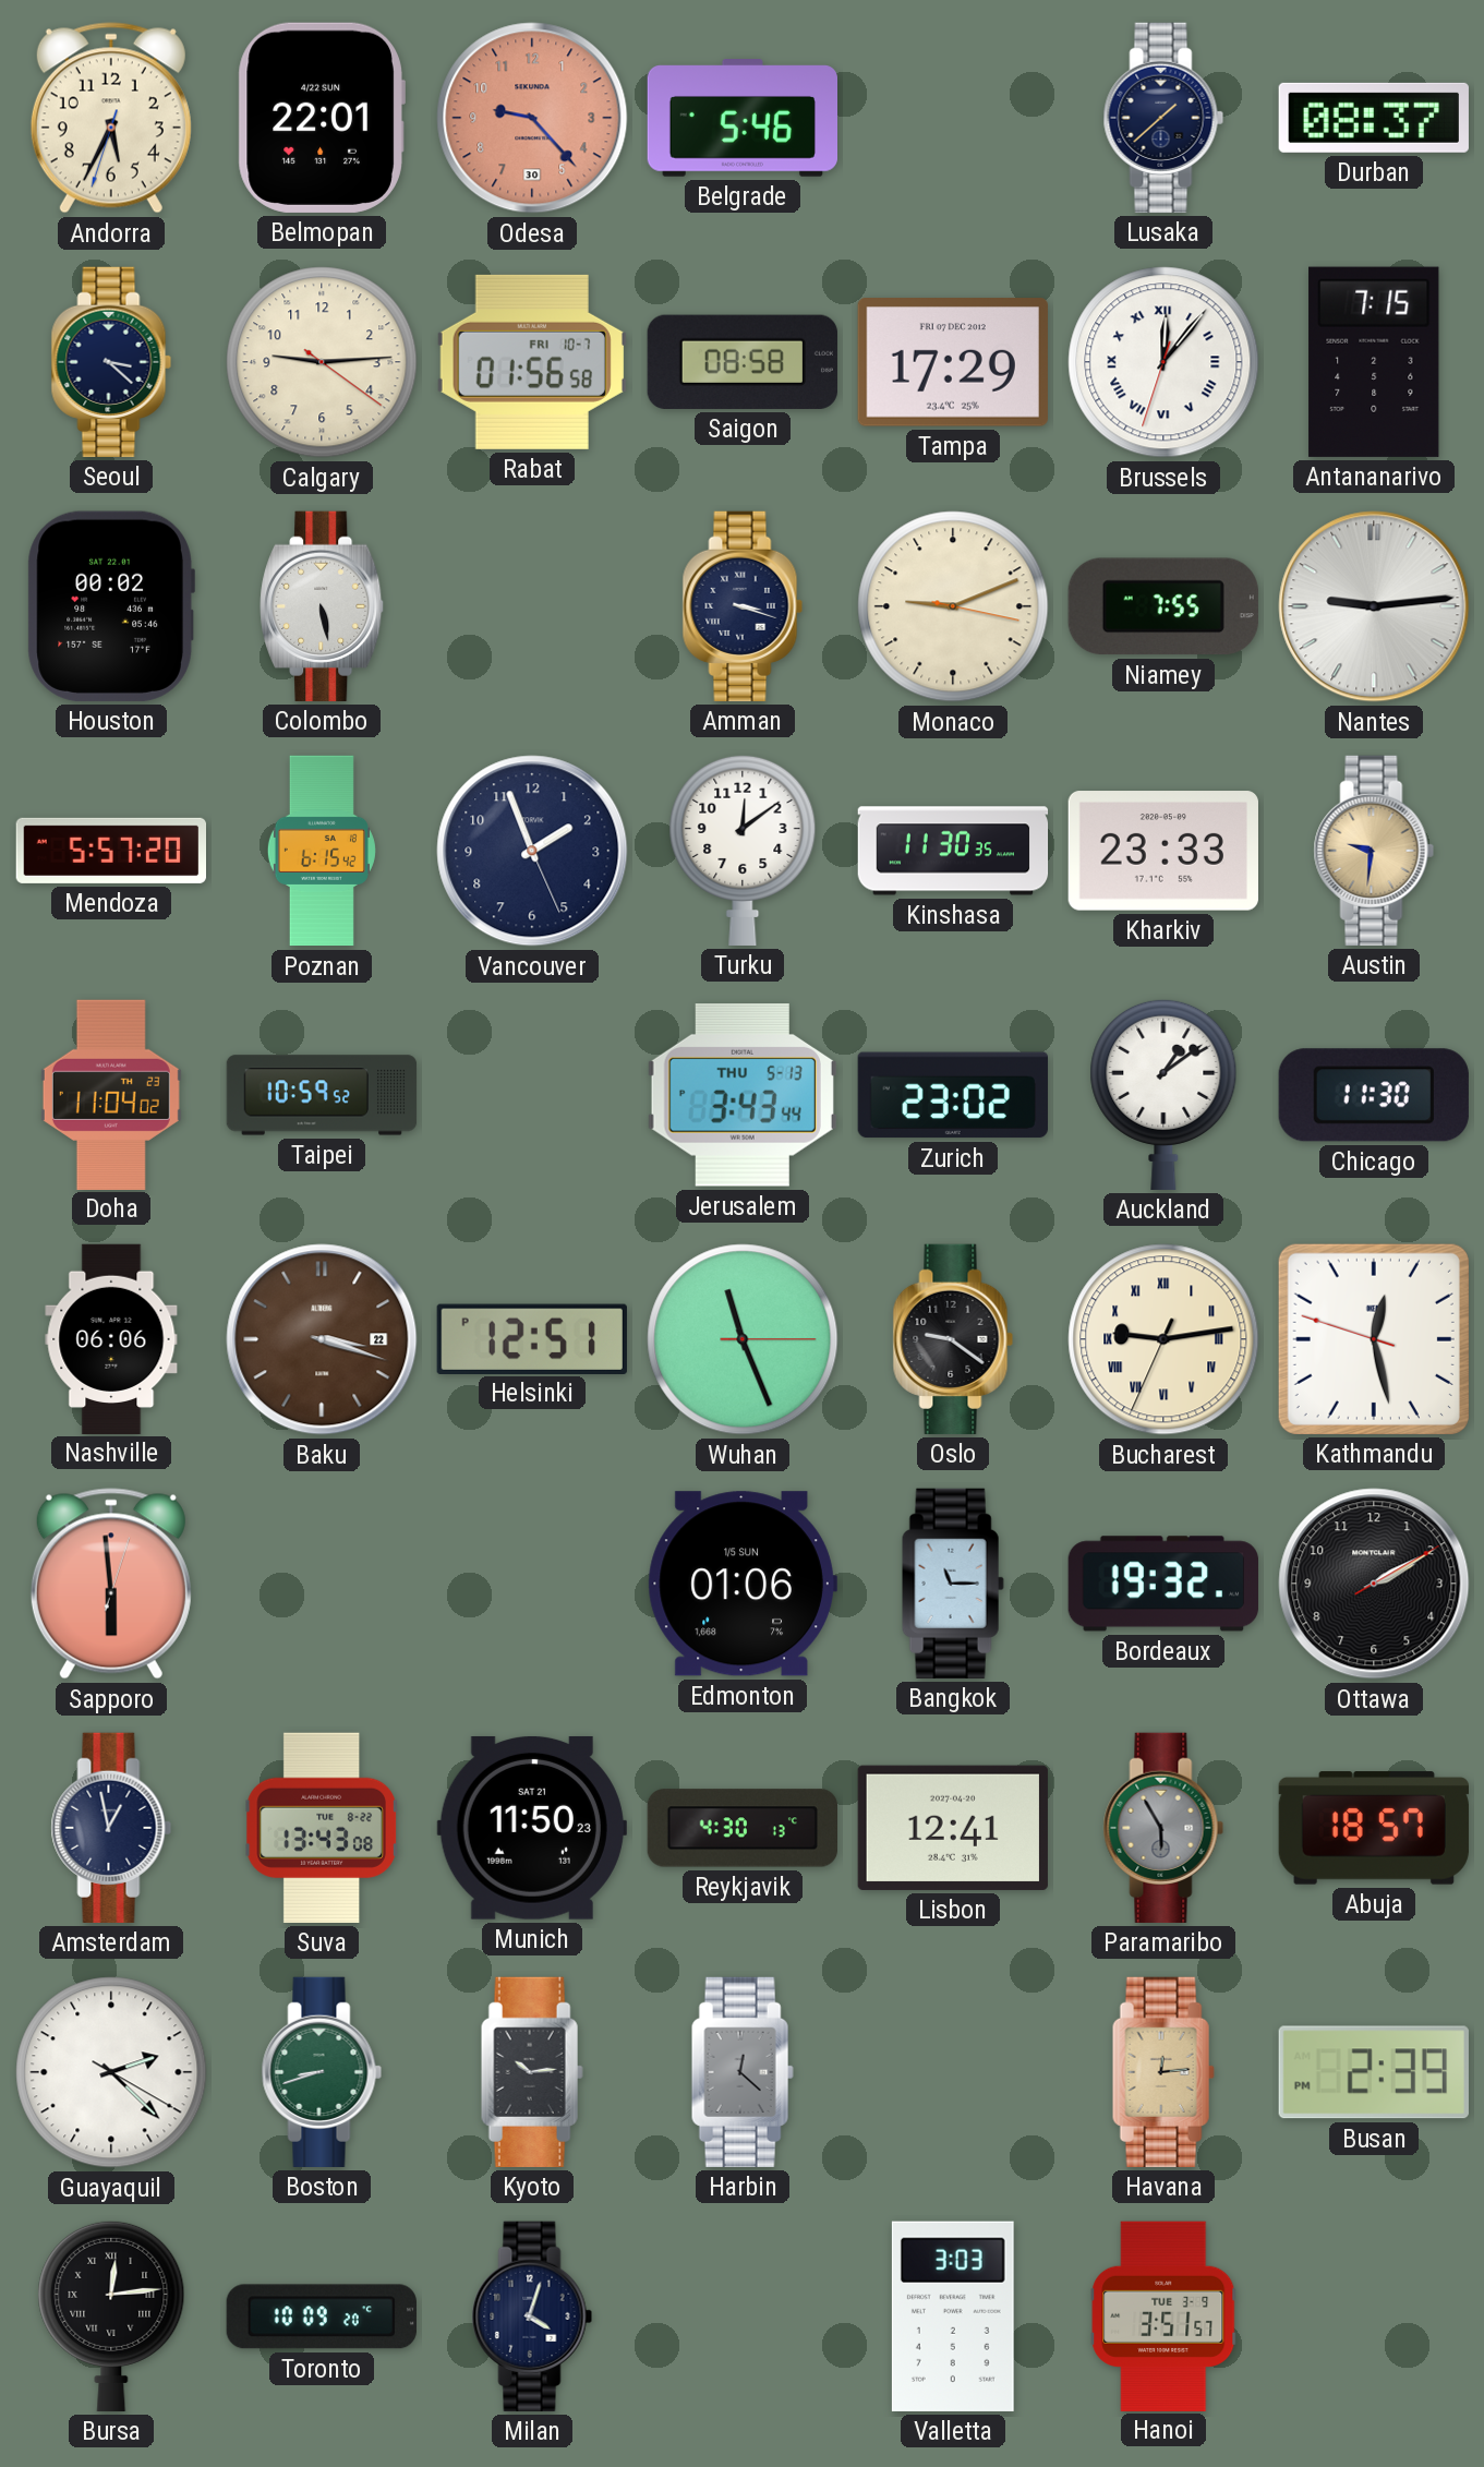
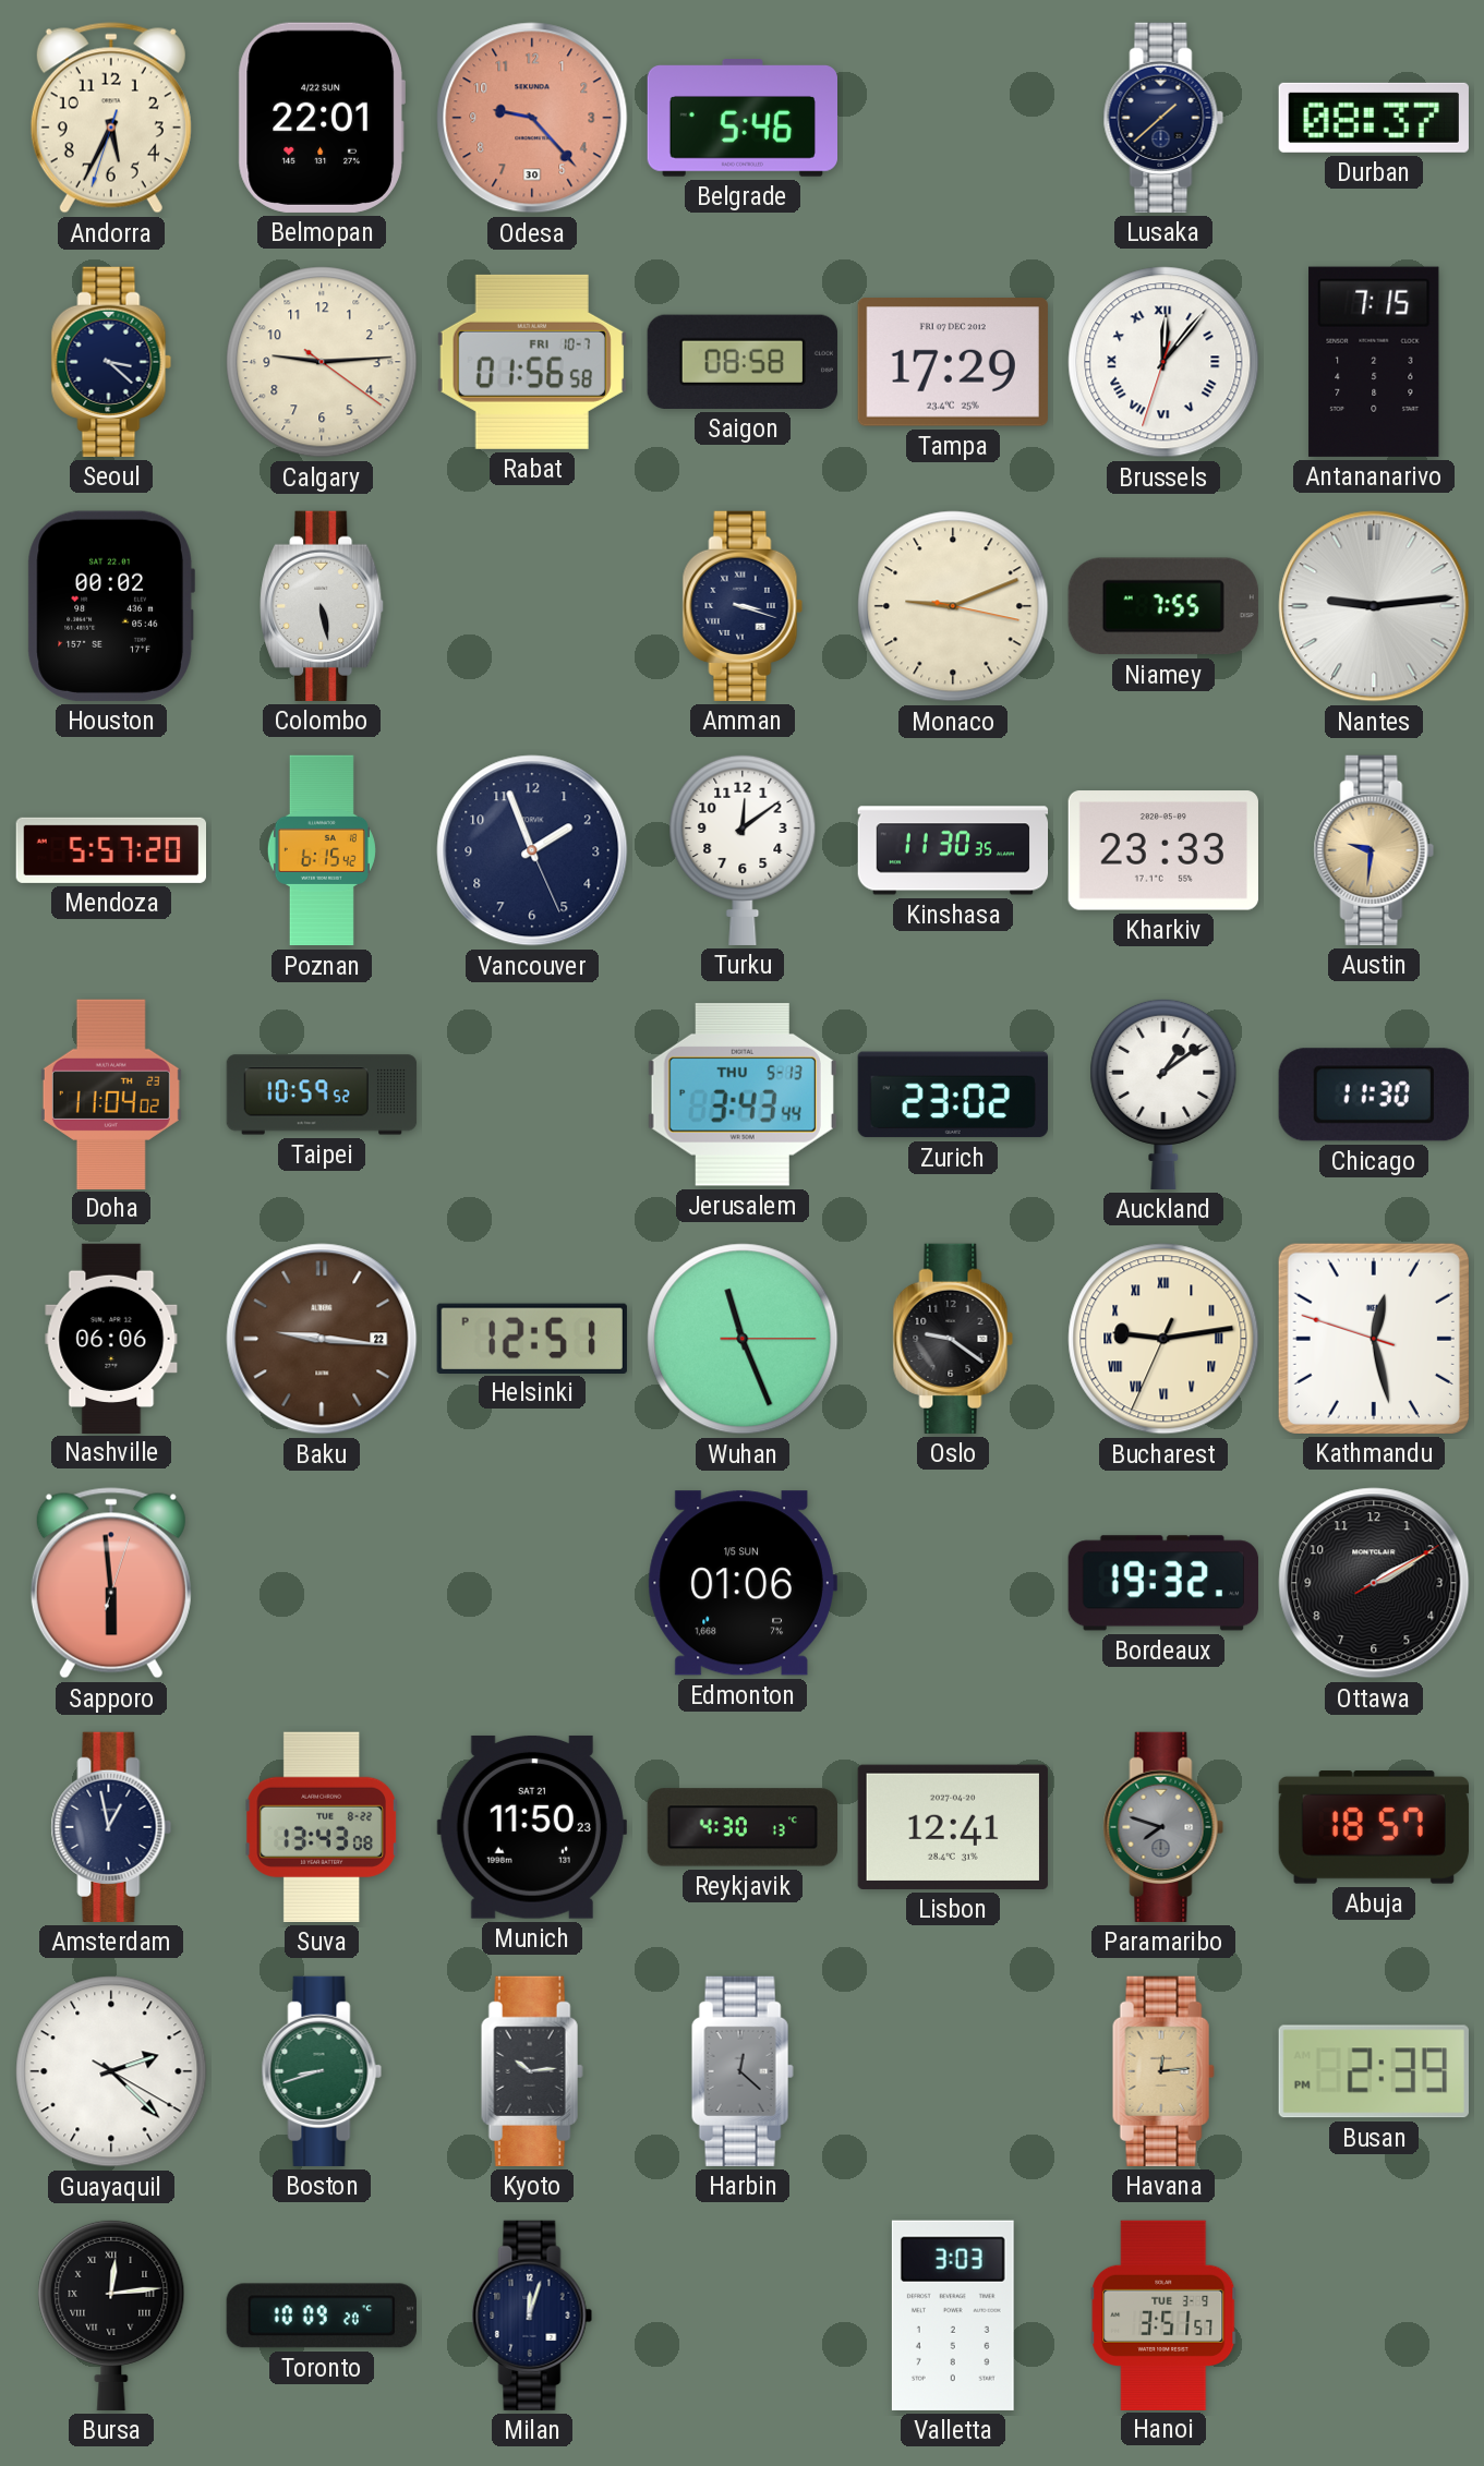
Baku: 3:18 -> 9:16
Bangkok: 11:15 -> none
Paramaribo: 5:55 -> 7:48
Milan: 4:03 -> 12:03
